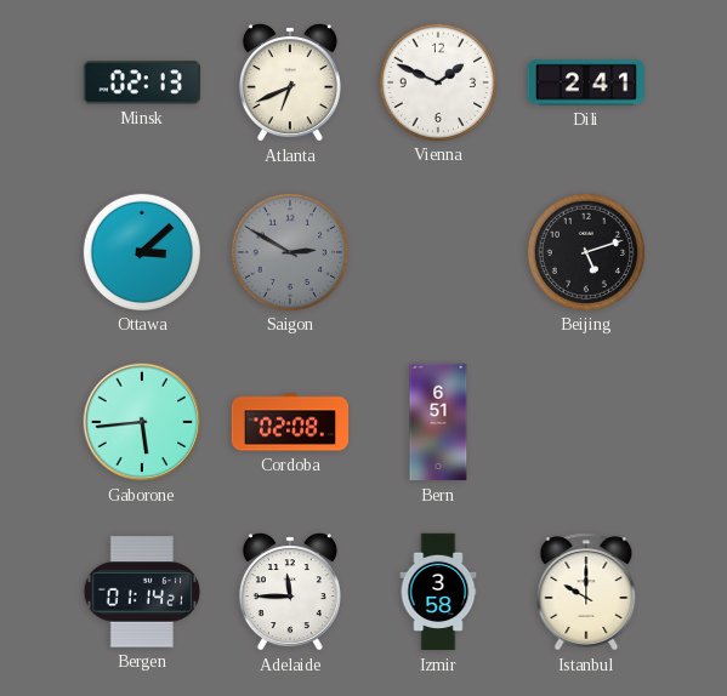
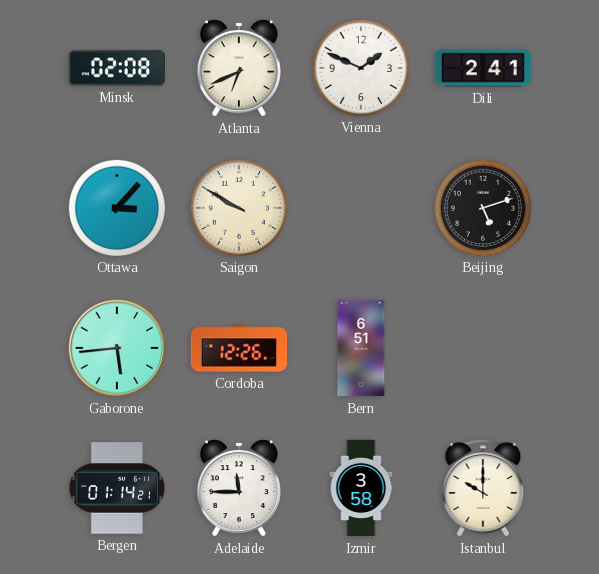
Minsk: 02:13 -> 02:08
Ottawa: 3:08 -> 3:07
Saigon: 2:50 -> 9:50
Saigon dial: grey -> cream
Cordoba: 02:08 -> 12:26
